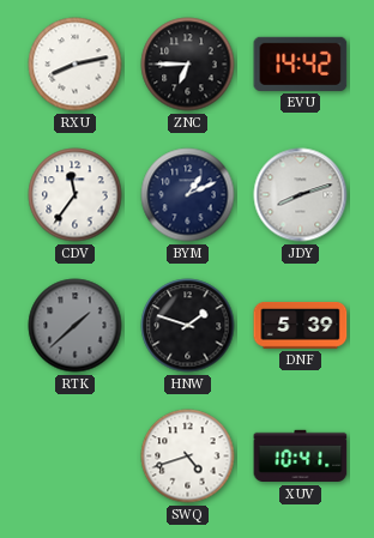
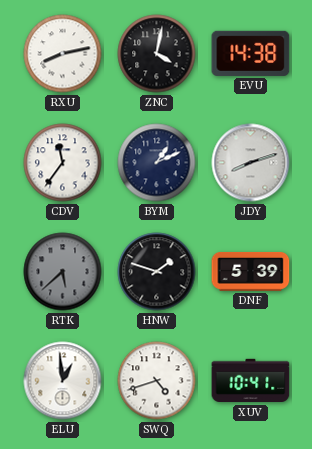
ZNC: 6:45 -> 4:02
EVU: 14:42 -> 14:38
RTK: 1:38 -> 5:38
ELU: none -> 12:59
